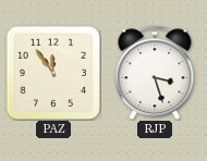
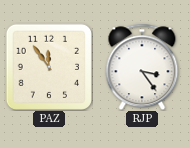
RJP: 3:27 -> 3:24
